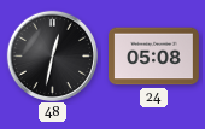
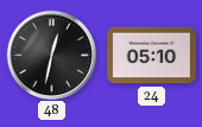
24: 05:08 -> 05:10
